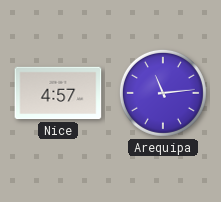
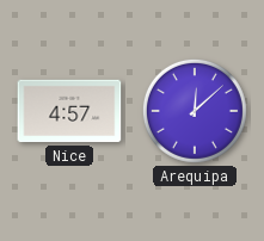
Arequipa: 11:14 -> 12:08
